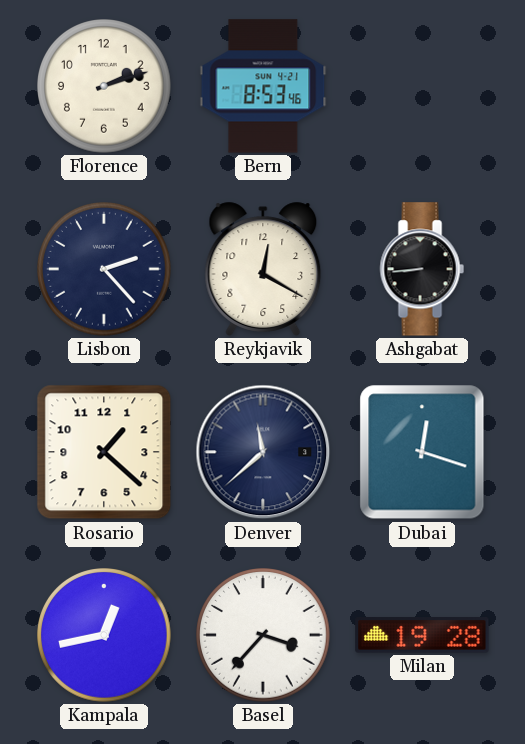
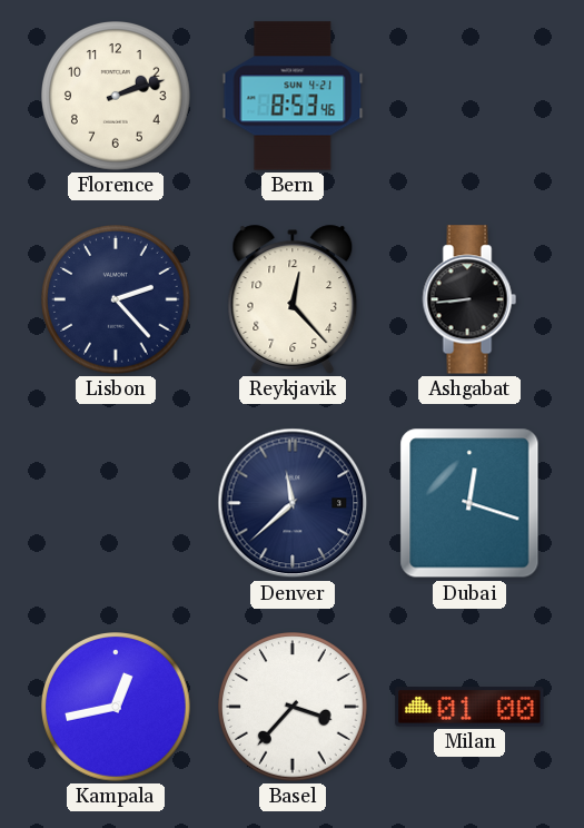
Reykjavik: 12:20 -> 12:23
Rosario: 1:22 -> none
Milan: 19:28 -> 01:00
